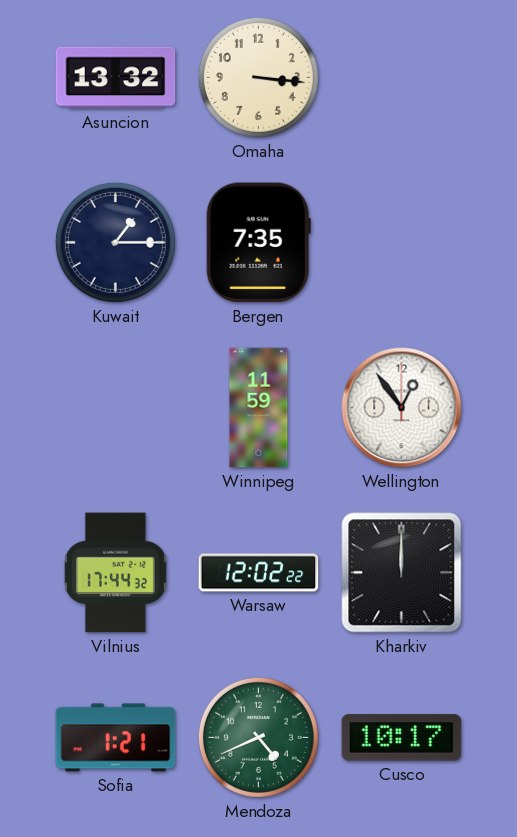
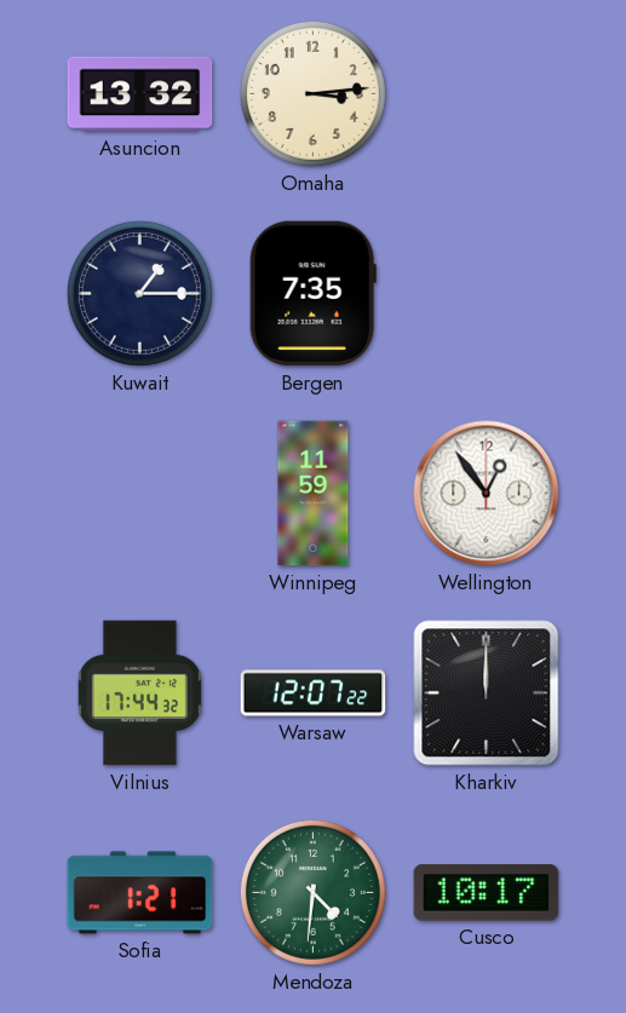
Omaha: 3:16 -> 3:14
Warsaw: 12:02 -> 12:07
Mendoza: 4:41 -> 4:31
